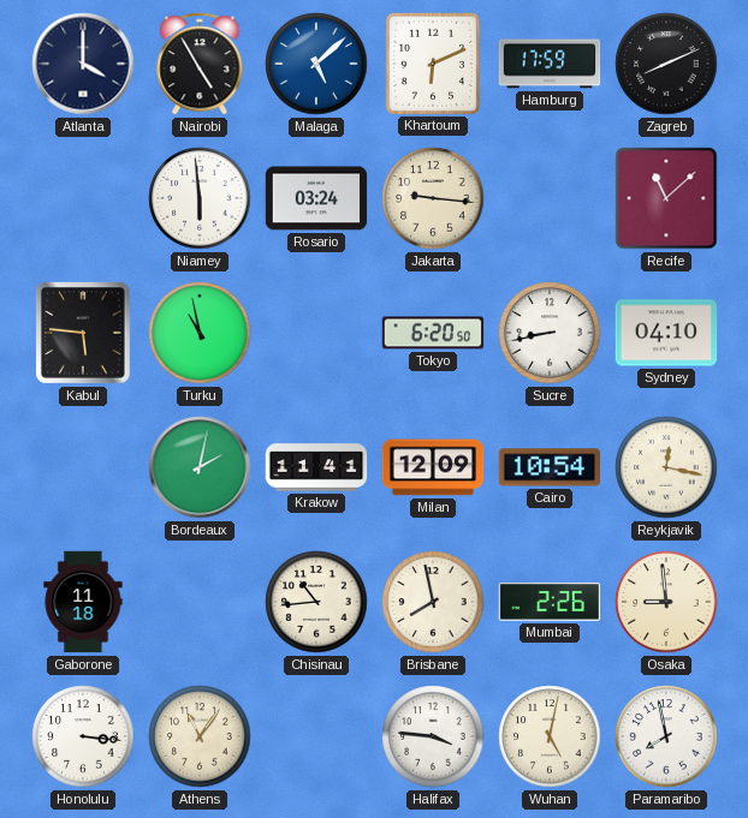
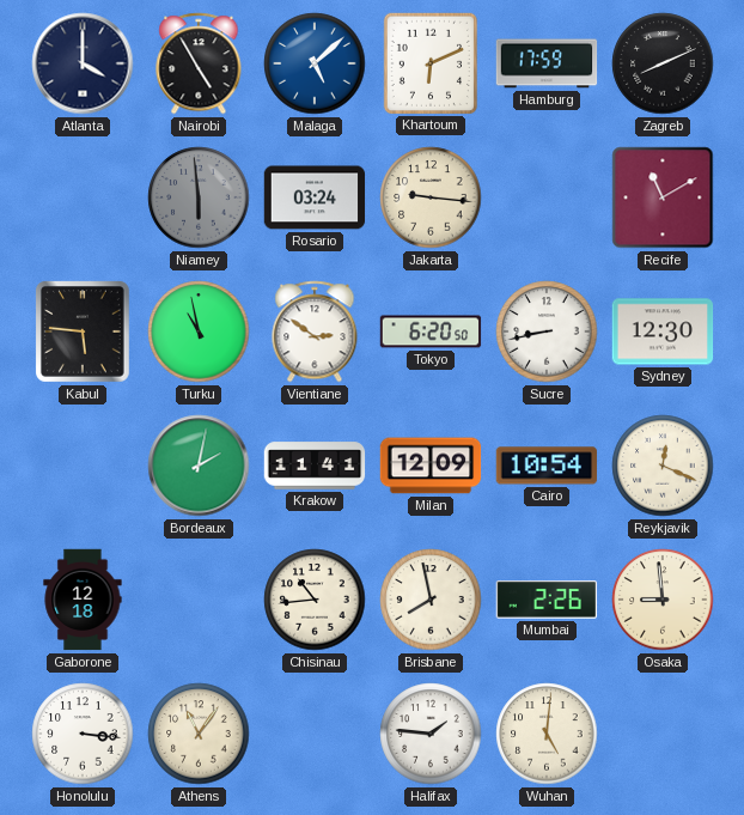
Niamey dial: white -> grey
Recife: 11:08 -> 11:10
Vientiane: none -> 2:51
Sydney: 04:10 -> 12:30
Reykjavik: 12:17 -> 12:19
Gaborone: 11:18 -> 12:18
Halifax: 3:46 -> 1:46
Wuhan: 5:02 -> 5:01
Paramaribo: 7:58 -> none
